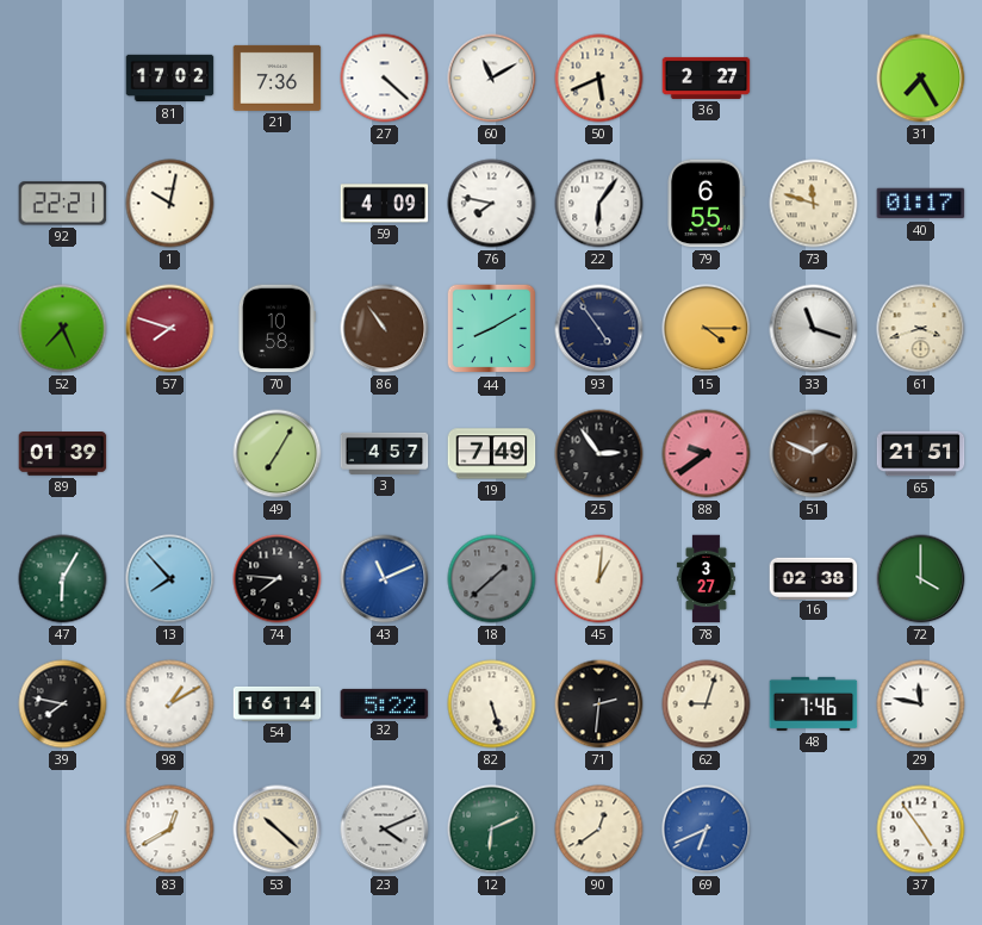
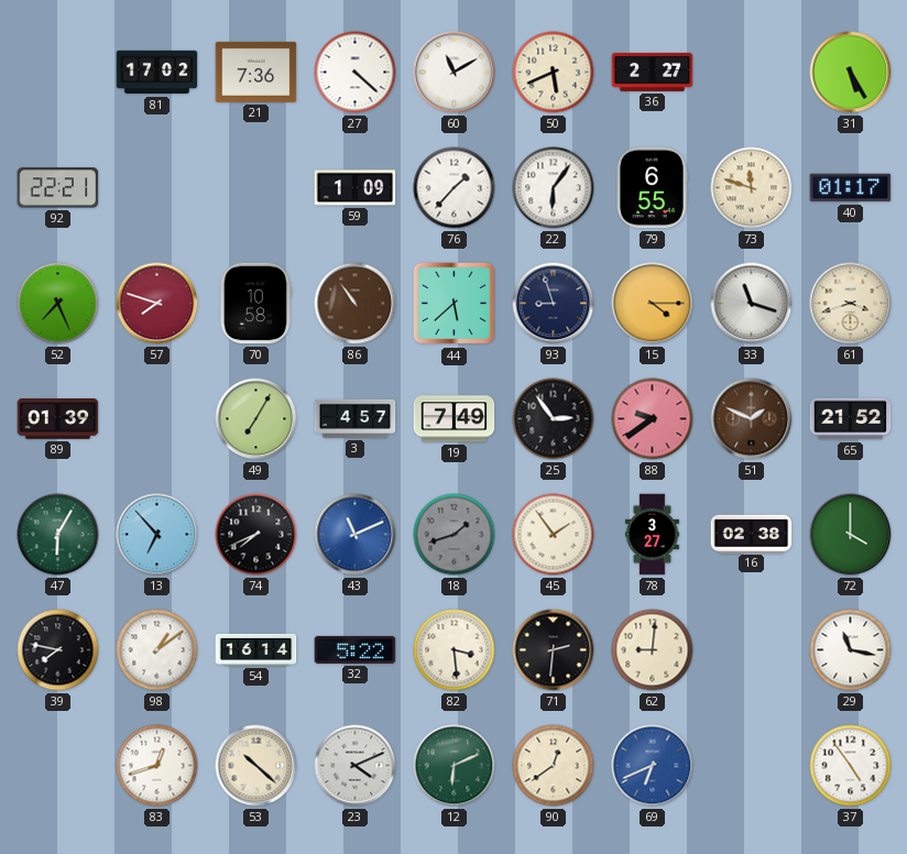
31: 7:25 -> 5:25
1: 10:02 -> none
59: 4:09 -> 1:09
76: 7:47 -> 1:37
44: 8:10 -> 5:38
93: 4:54 -> 8:57
65: 21:51 -> 21:52
13: 7:53 -> 6:53
74: 7:46 -> 7:41
18: 1:38 -> 1:42
45: 1:01 -> 1:54
98: 1:10 -> 1:09
82: 5:27 -> 3:29
62: 9:03 -> 9:01
48: 7:46 -> none
29: 11:47 -> 11:17
83: 12:40 -> 12:42
